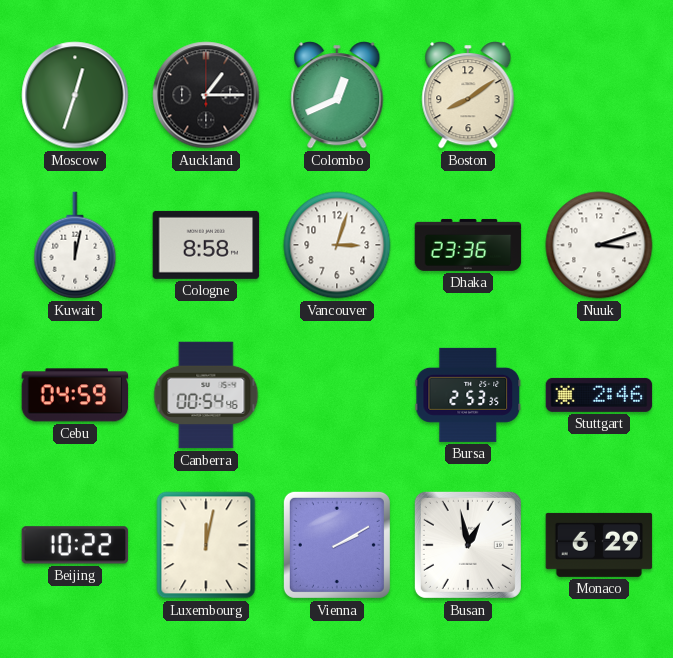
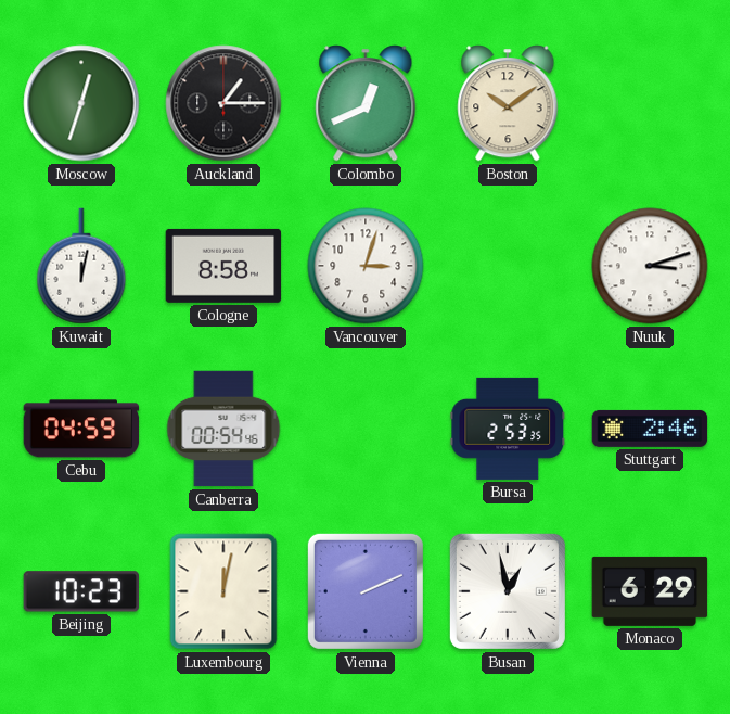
Boston: 8:09 -> 10:09
Dhaka: 23:36 -> none
Beijing: 10:22 -> 10:23
Vienna: 2:10 -> 2:11
